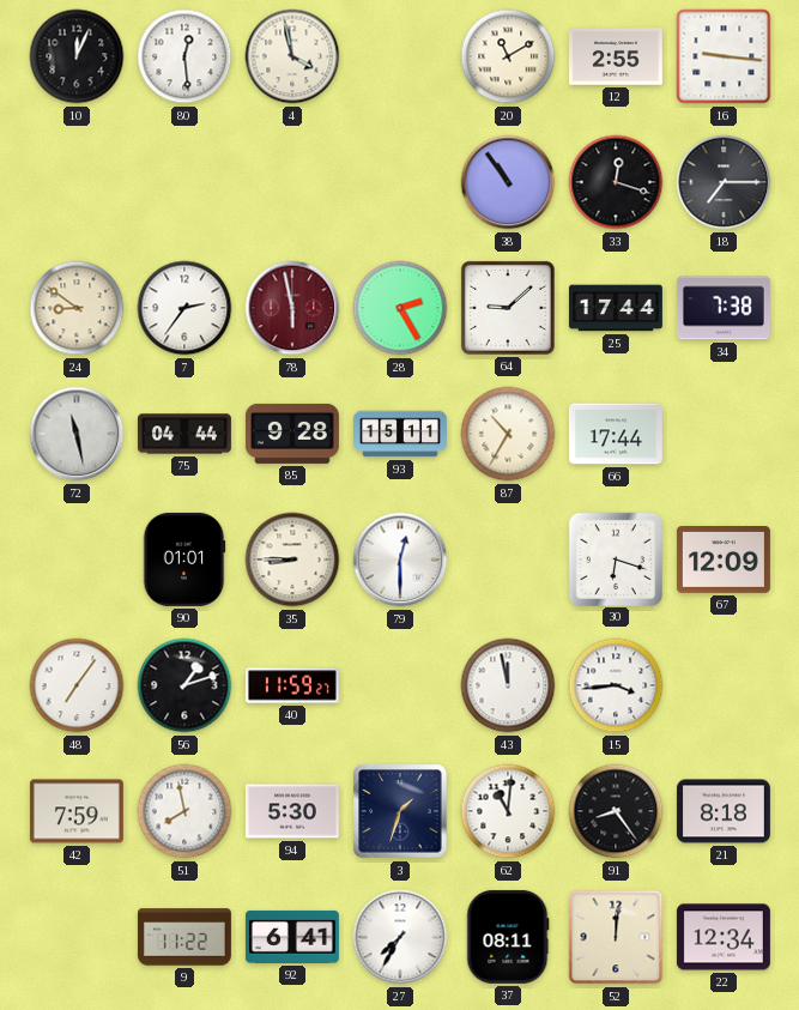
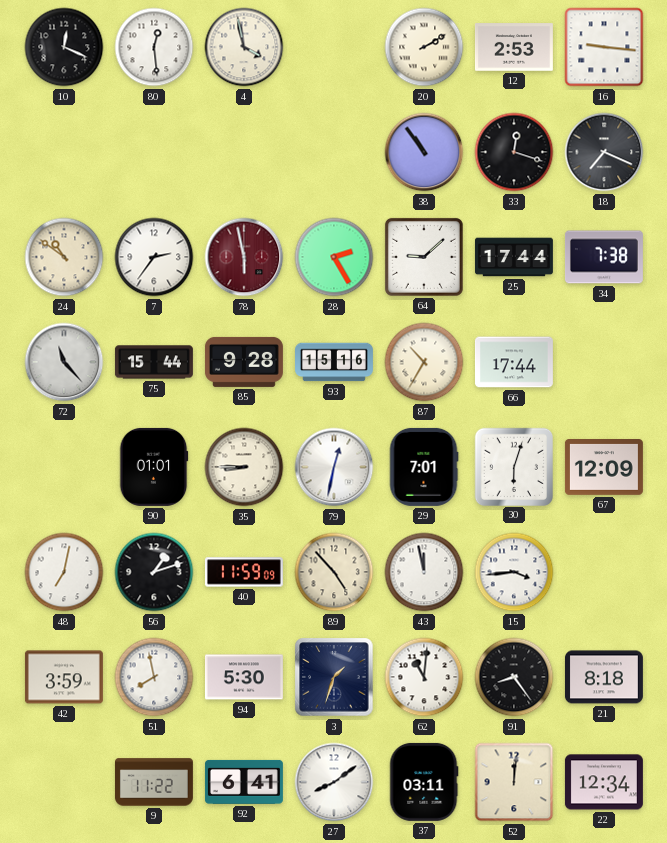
10: 12:04 -> 12:19
20: 11:10 -> 2:10
12: 2:55 -> 2:53
18: 7:15 -> 7:19
24: 8:51 -> 10:51
72: 11:28 -> 11:23
75: 04:44 -> 15:44
93: 15:11 -> 15:16
79: 12:30 -> 12:32
29: none -> 7:01
30: 6:18 -> 6:03
48: 7:06 -> 7:02
40: 11:59:27 -> 11:59:09
89: none -> 4:53
42: 7:59 -> 3:59
27: 7:35 -> 8:09
37: 08:11 -> 03:11
